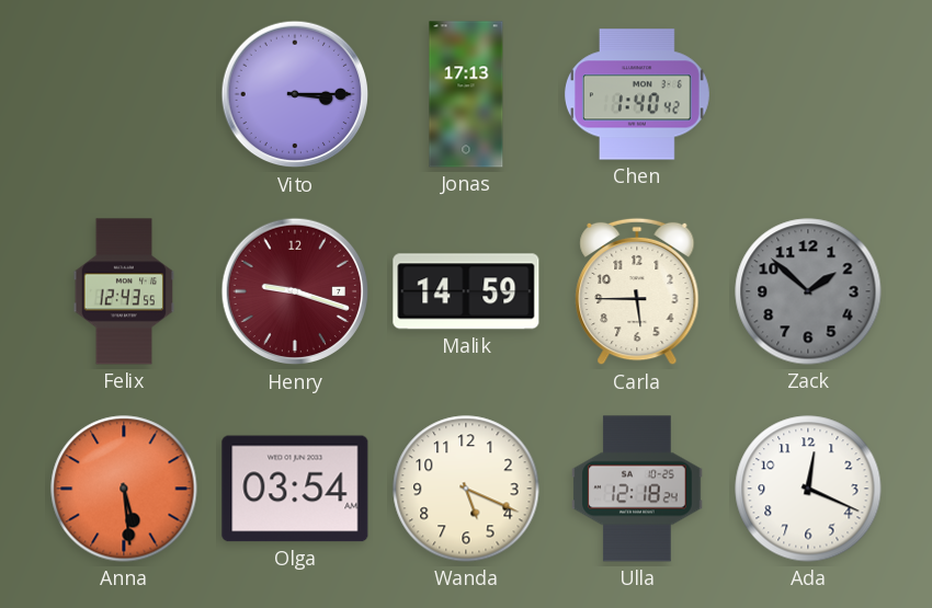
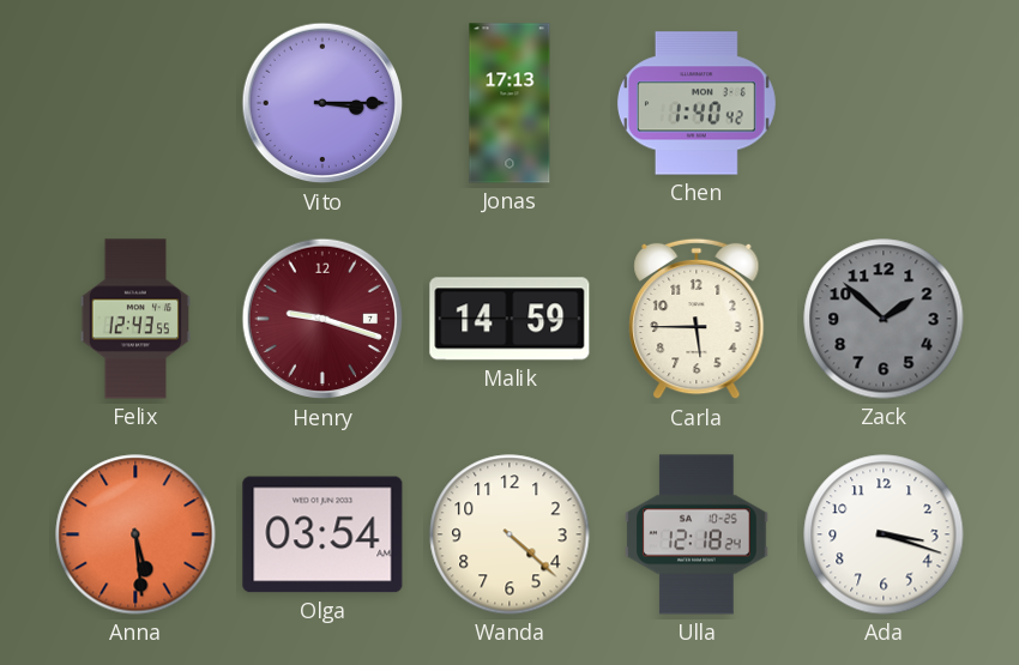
Wanda: 5:19 -> 4:22
Ada: 12:19 -> 3:18
